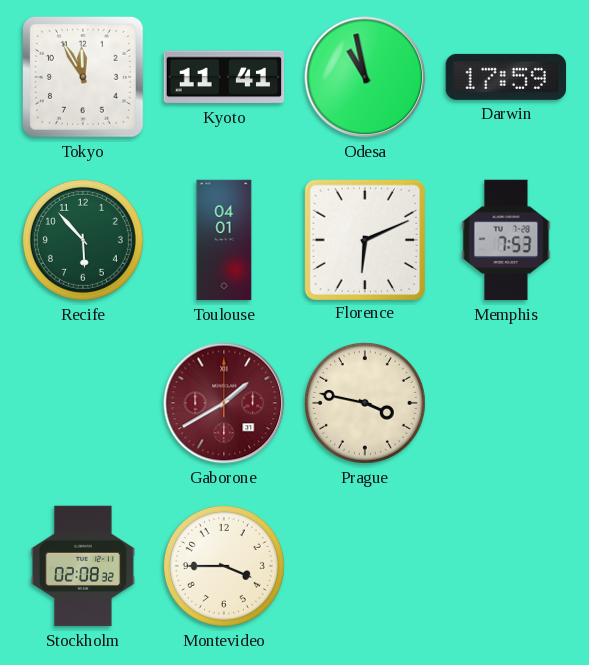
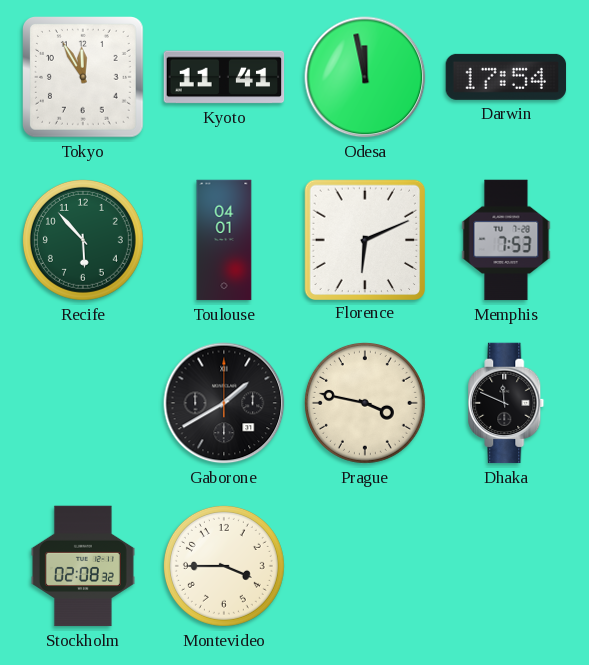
Odesa: 10:58 -> 11:58
Darwin: 17:59 -> 17:54
Gaborone dial: burgundy -> black
Dhaka: none -> 11:49
